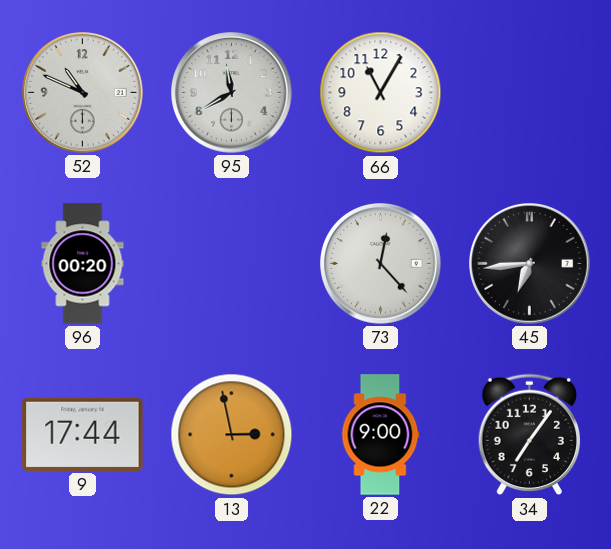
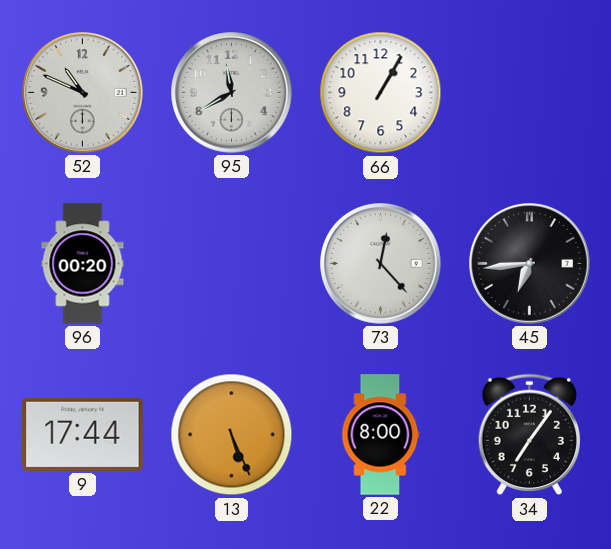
66: 11:05 -> 1:05
13: 2:58 -> 5:26
22: 9:00 -> 8:00
